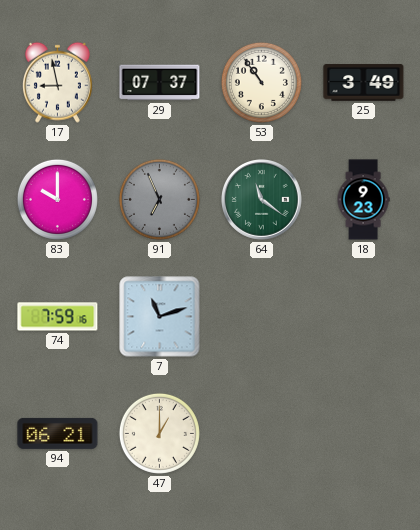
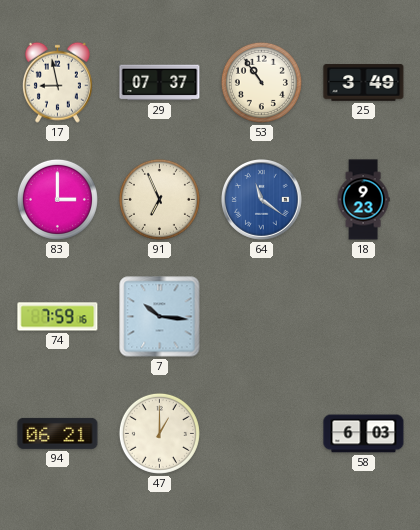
83: 10:00 -> 3:00
91 dial: grey -> cream
64 dial: green -> blue
7: 11:12 -> 10:16
58: none -> 6:03
